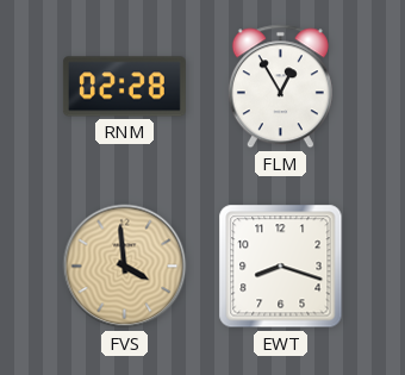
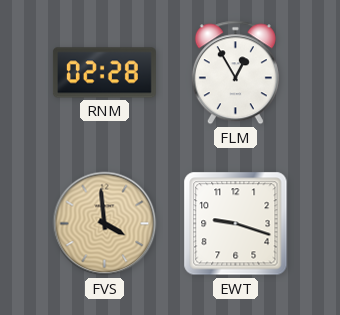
EWT: 8:18 -> 9:18
